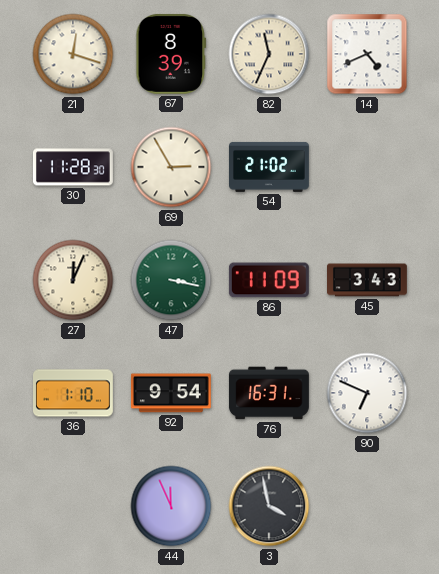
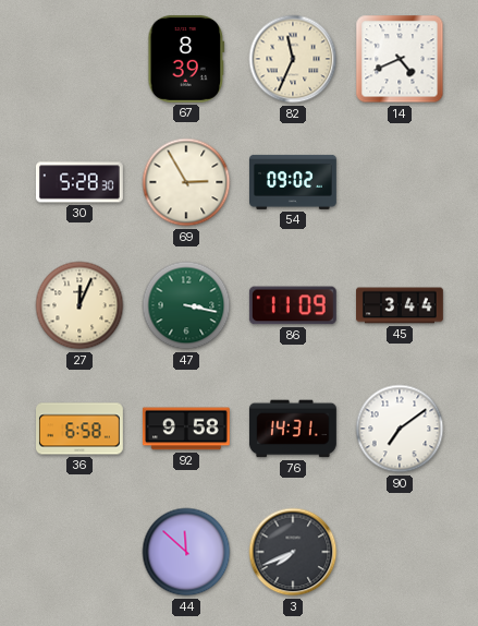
21: 12:18 -> none
30: 11:28 -> 5:28
54: 21:02 -> 09:02
45: 3:43 -> 3:44
36: 1:10 -> 6:58
92: 9:54 -> 9:58
76: 16:31 -> 14:31
90: 6:49 -> 7:09
44: 11:56 -> 11:52
3: 3:58 -> 7:41
